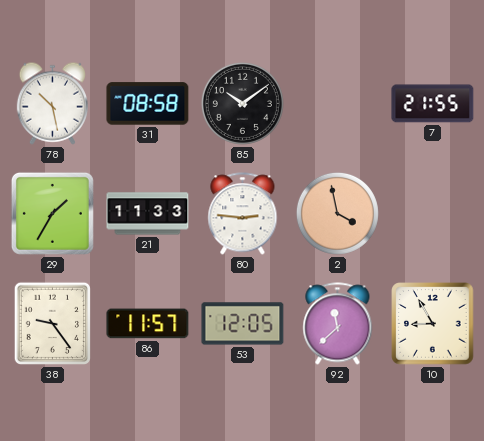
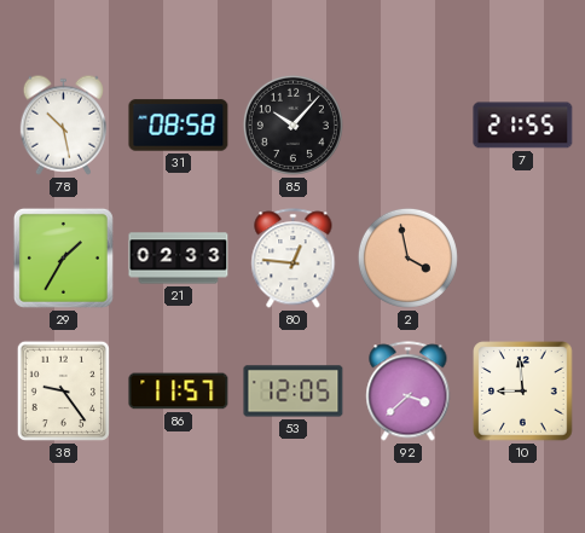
85: 10:09 -> 10:07
21: 11:33 -> 02:33
80: 2:46 -> 12:46
92: 11:38 -> 3:38
10: 8:55 -> 8:59
